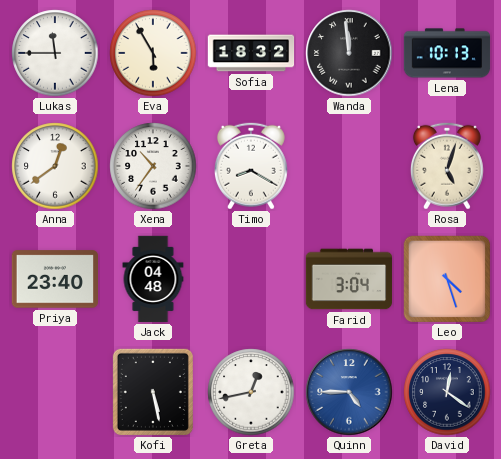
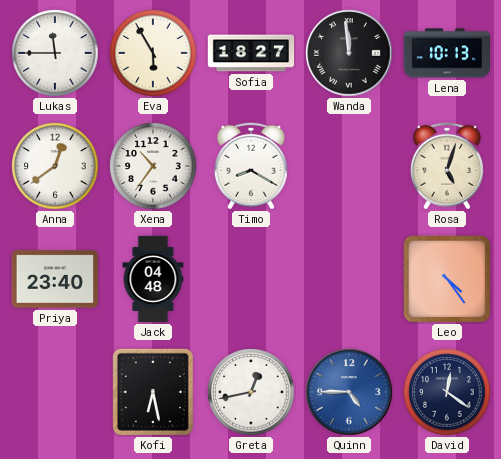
Sofia: 18:32 -> 18:27
Farid: 3:04 -> none
Leo: 4:27 -> 4:24
Kofi: 5:28 -> 6:28
